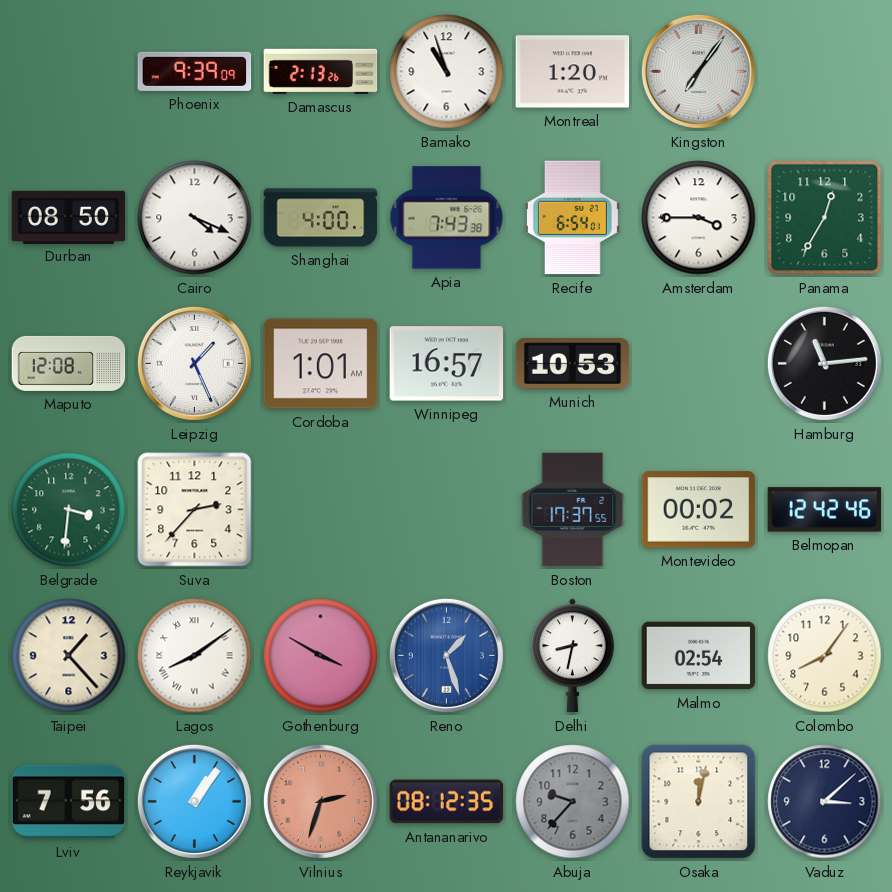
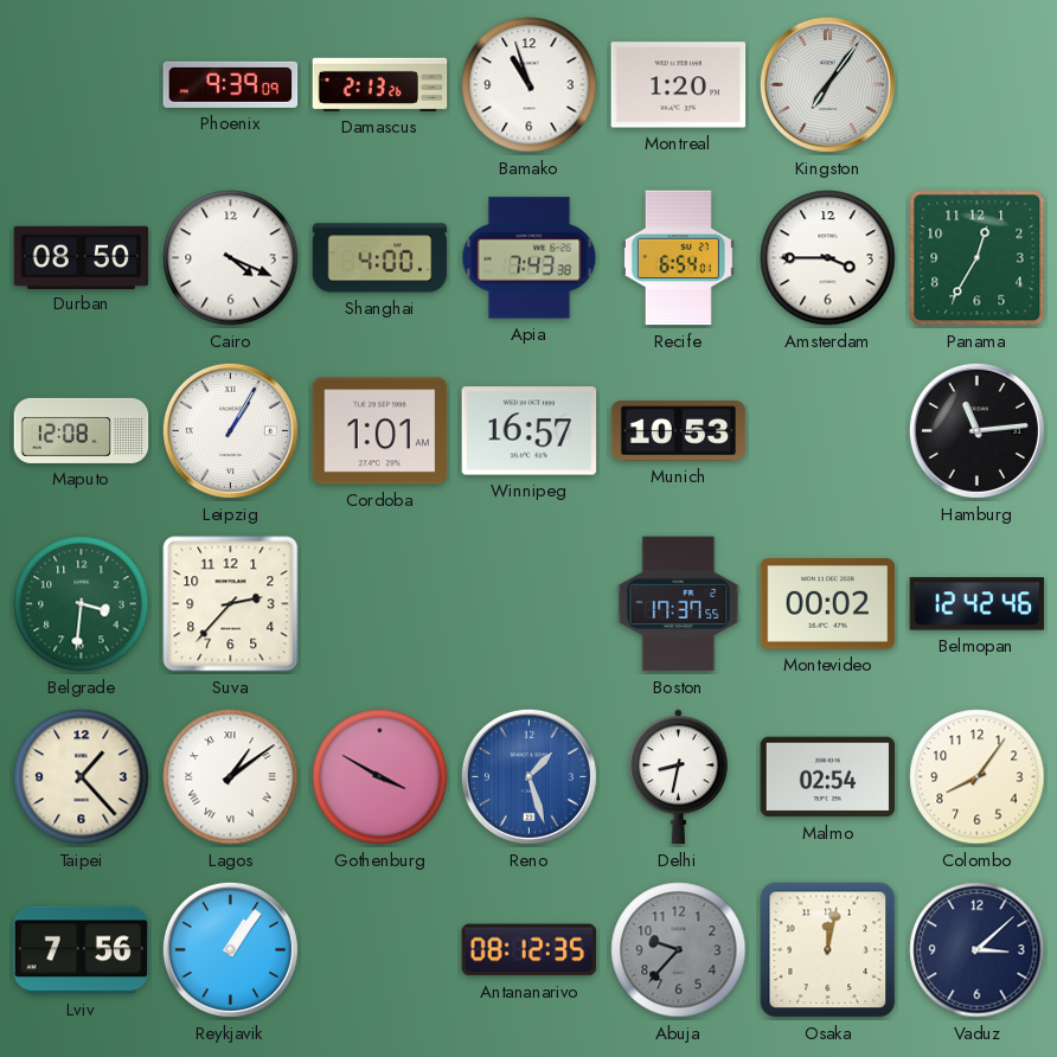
Leipzig: 1:26 -> 1:05
Lagos: 8:09 -> 1:09
Vilnius: 2:33 -> none
